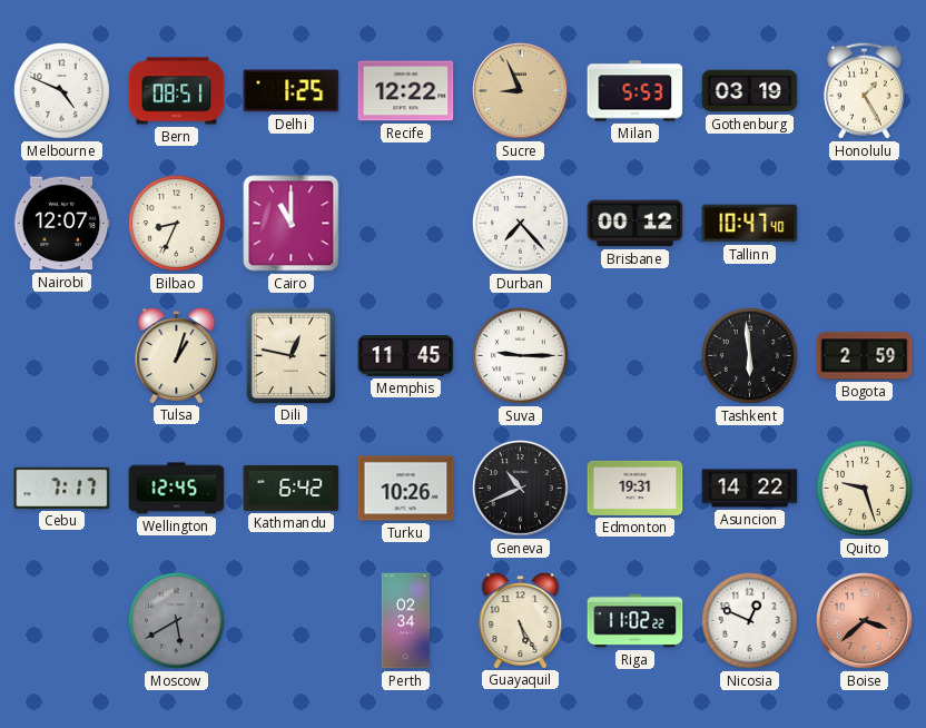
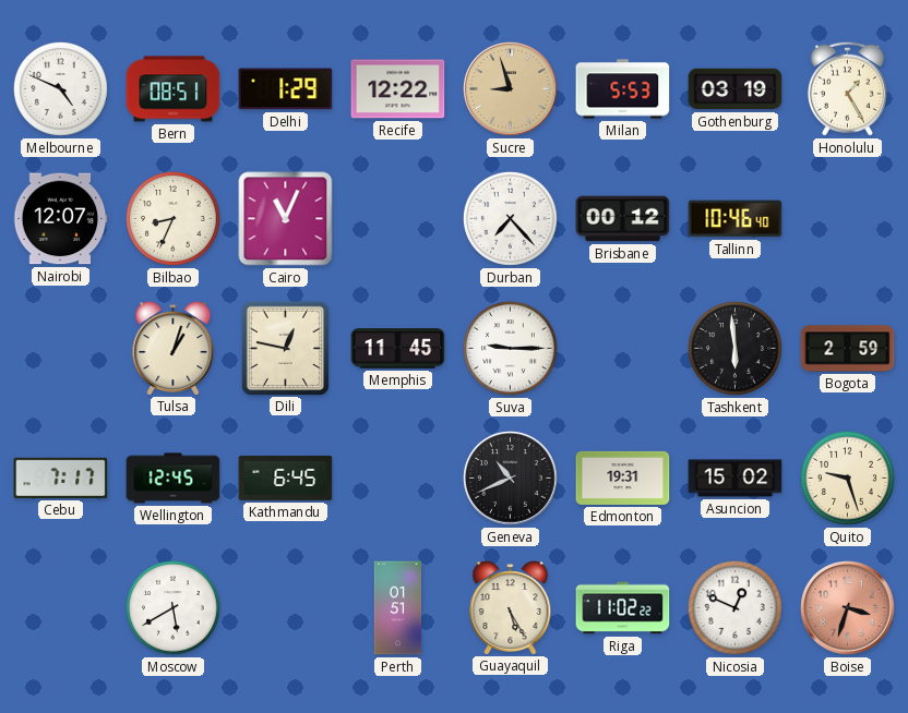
Delhi: 1:25 -> 1:29
Sucre: 8:56 -> 8:57
Cairo: 11:00 -> 11:04
Tallinn: 10:47 -> 10:46
Kathmandu: 6:42 -> 6:45
Turku: 10:26 -> none
Asuncion: 14:22 -> 15:02
Moscow dial: grey -> white
Perth: 02:34 -> 01:51
Boise: 3:38 -> 3:33
